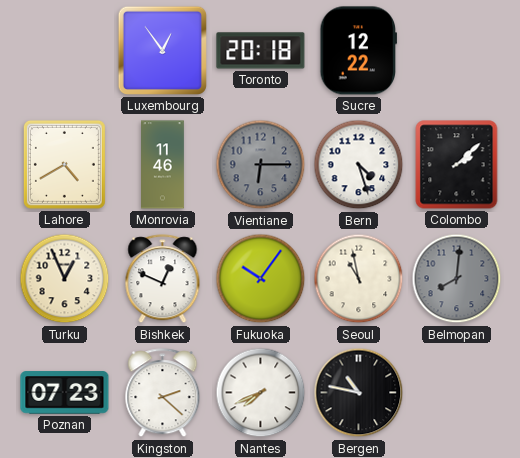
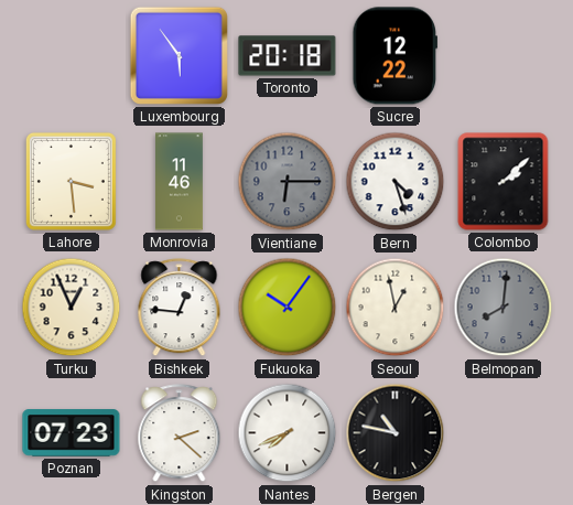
Luxembourg: 12:54 -> 5:54
Lahore: 4:40 -> 3:29
Bishkek: 12:49 -> 12:46
Seoul: 10:58 -> 12:58
